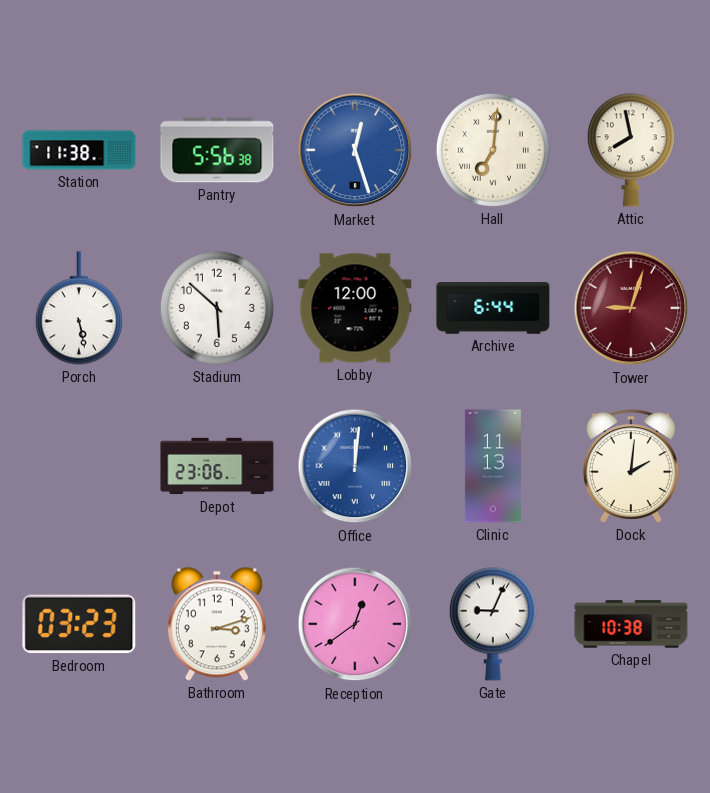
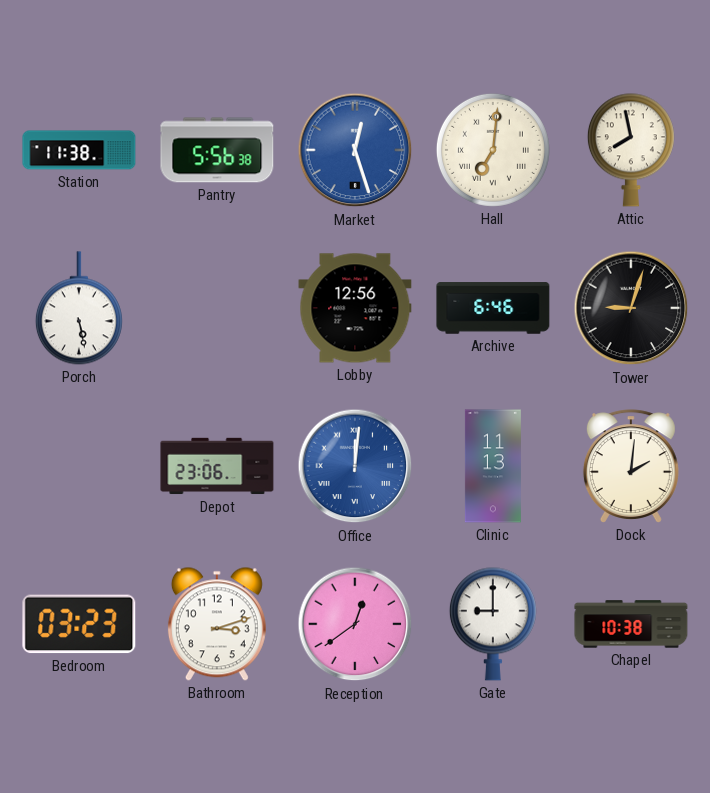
Stadium: 5:52 -> none
Lobby: 12:00 -> 12:56
Archive: 6:44 -> 6:46
Tower dial: burgundy -> black
Gate: 9:04 -> 9:00
